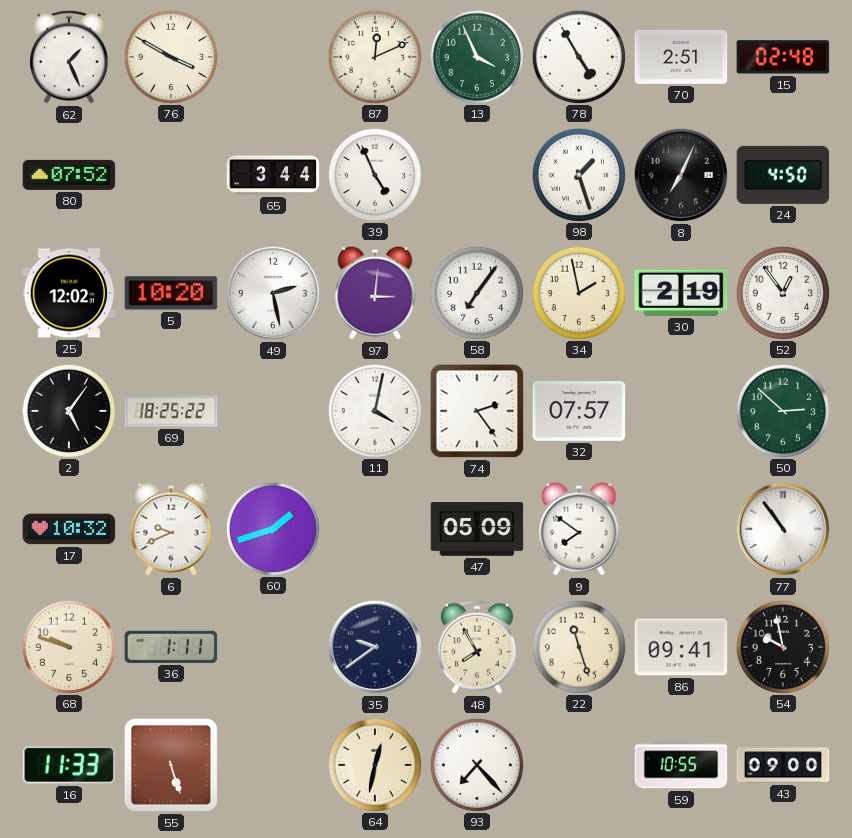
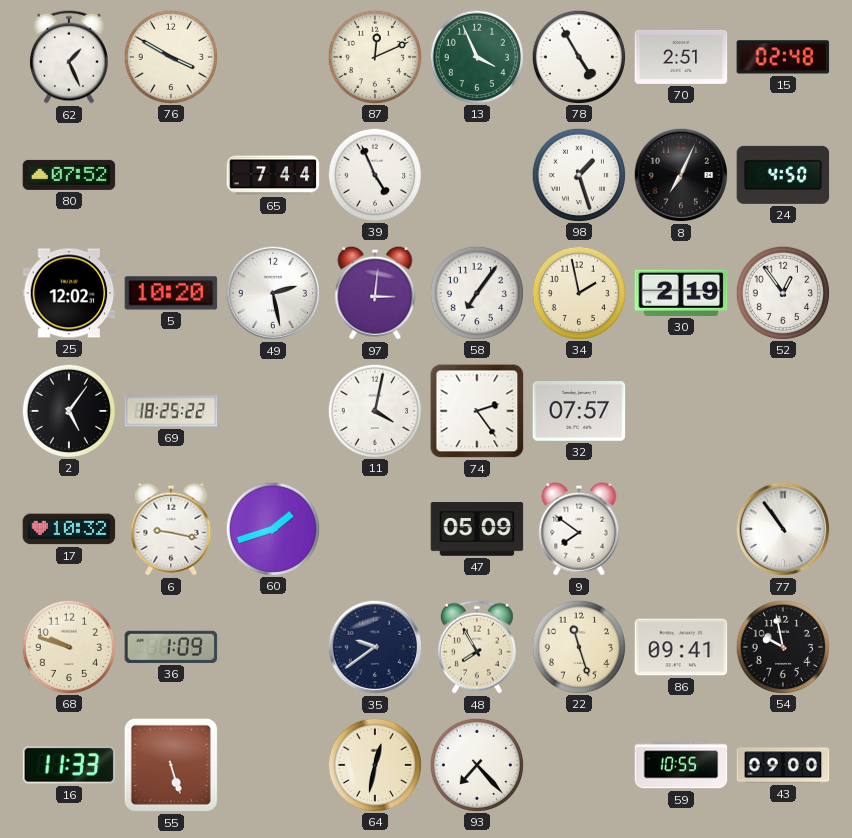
65: 3:44 -> 7:44
50: 2:52 -> none
6: 9:41 -> 9:17
36: 1:11 -> 1:09
